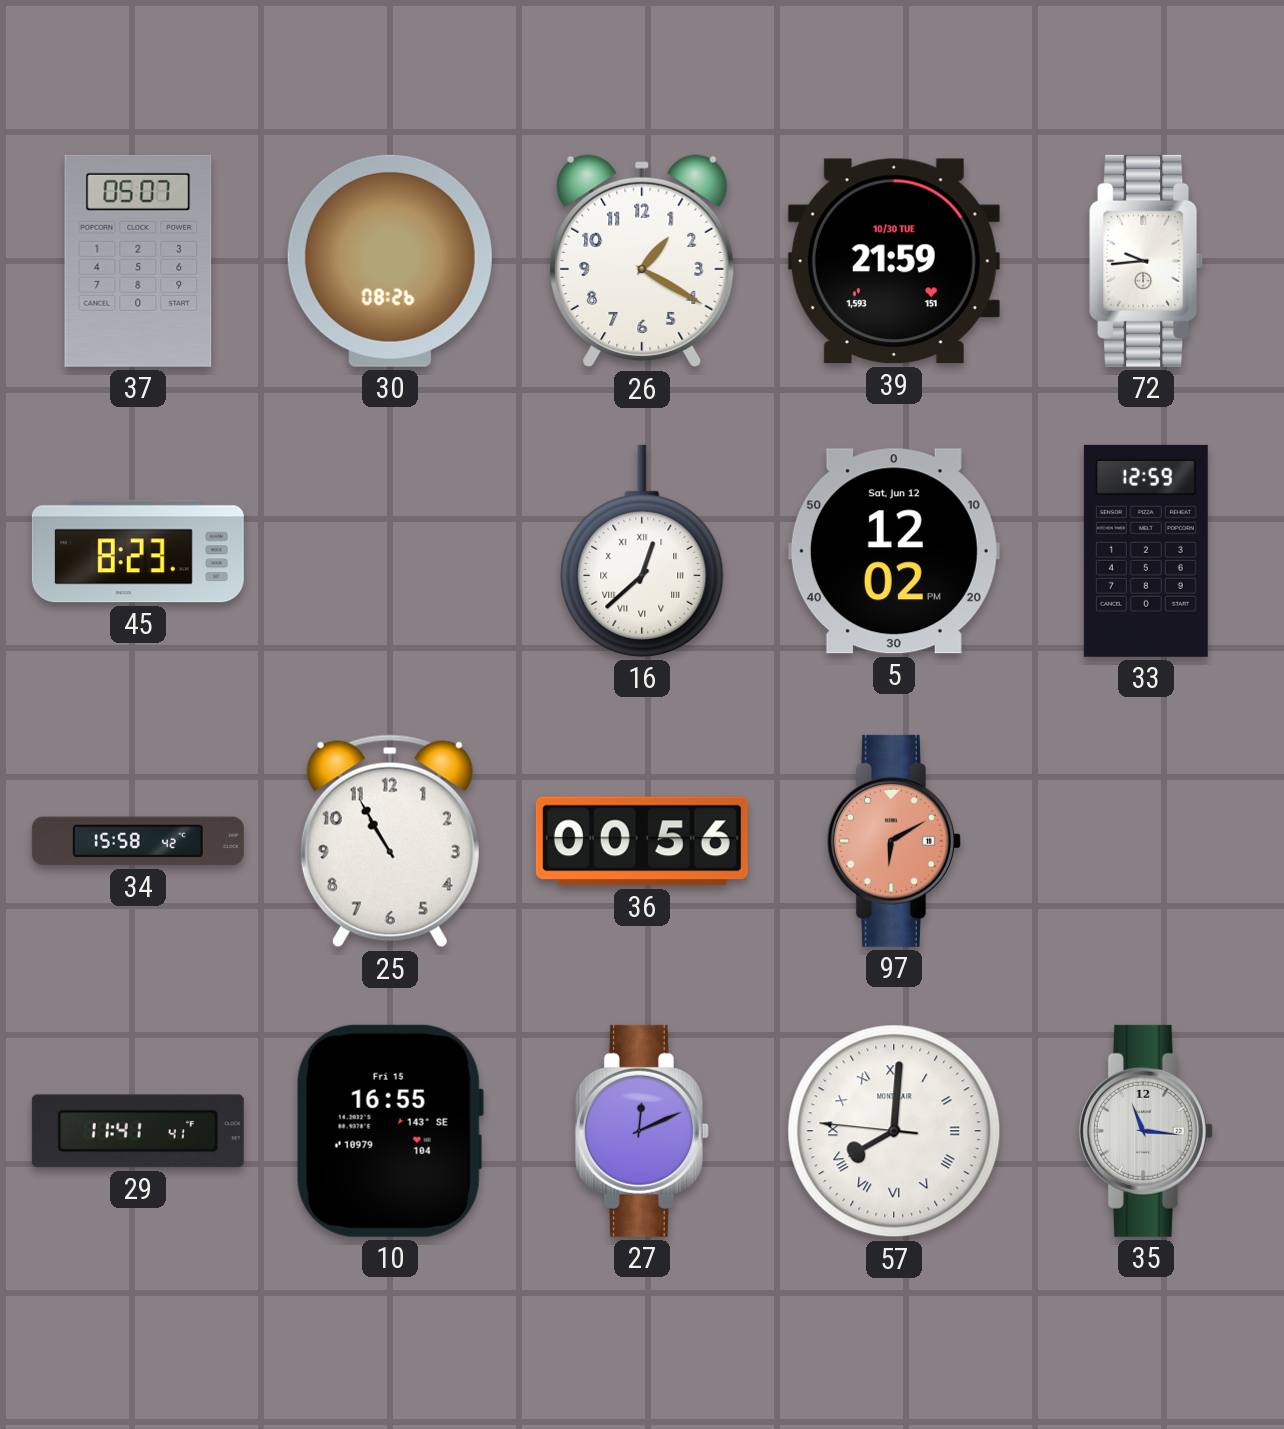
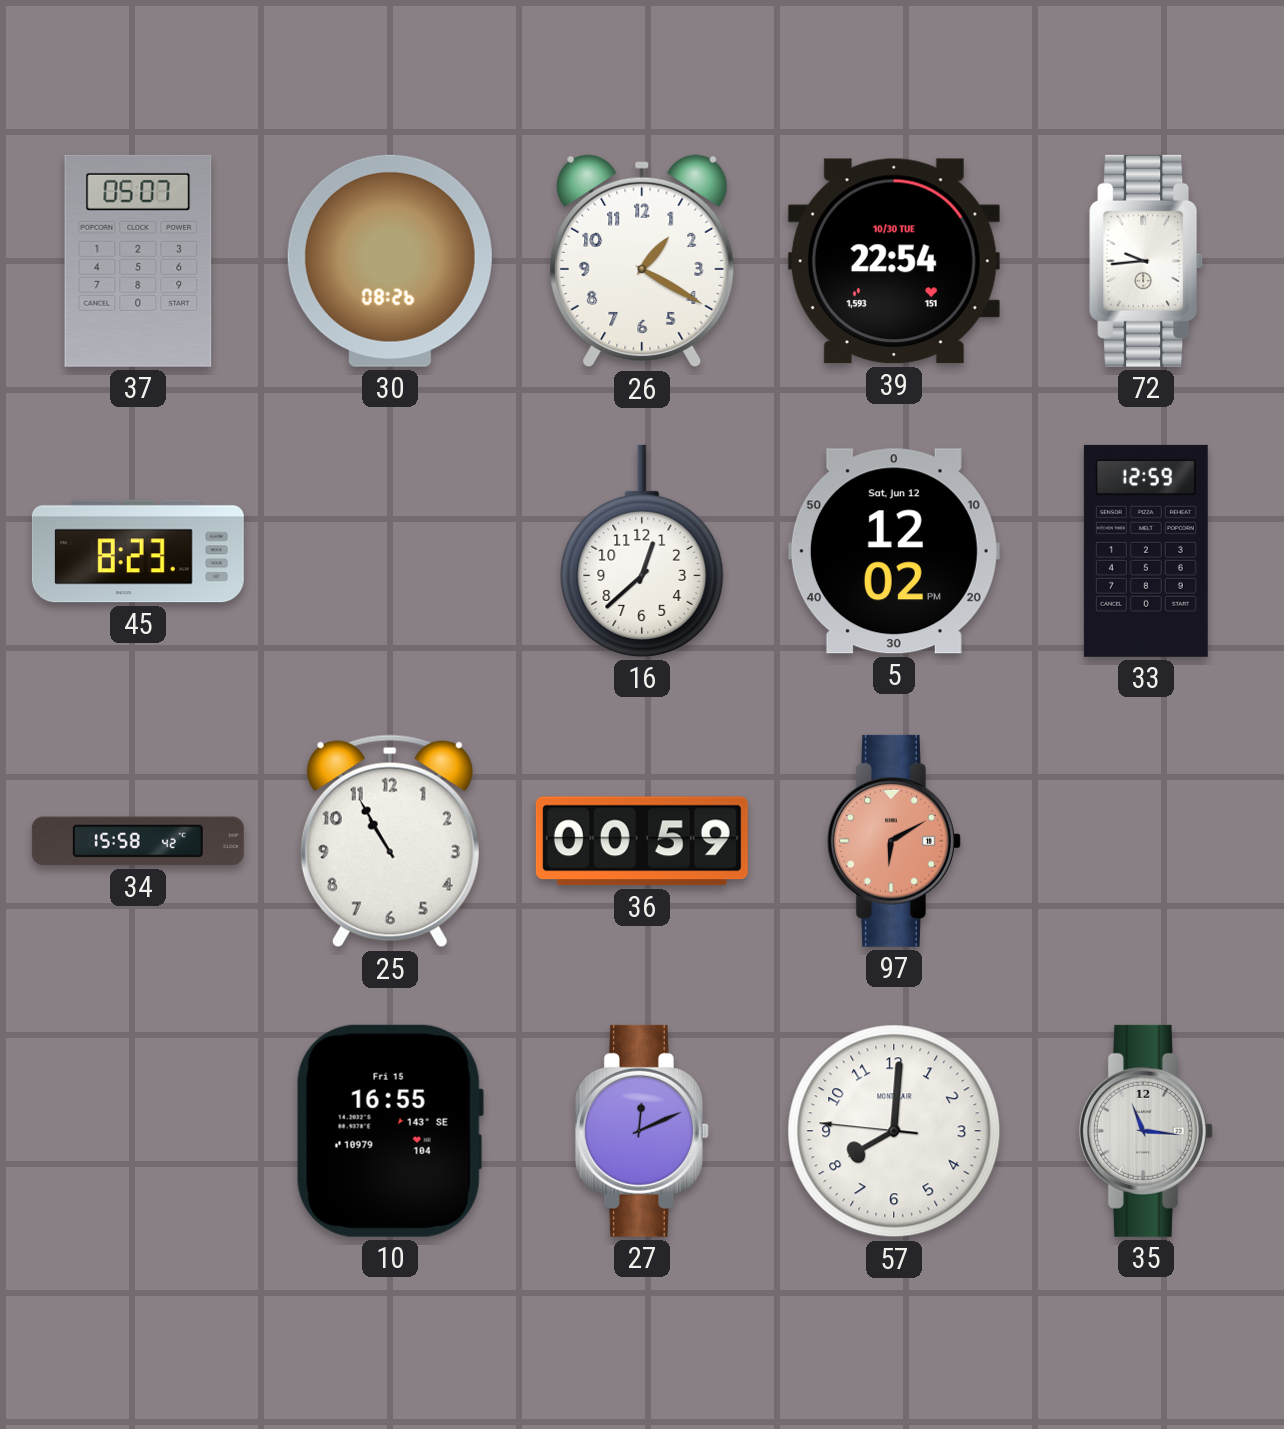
39: 21:59 -> 22:54
16 numerals: Roman -> Arabic
36: 00:56 -> 00:59
29: 11:41 -> none
57 numerals: Roman -> Arabic
